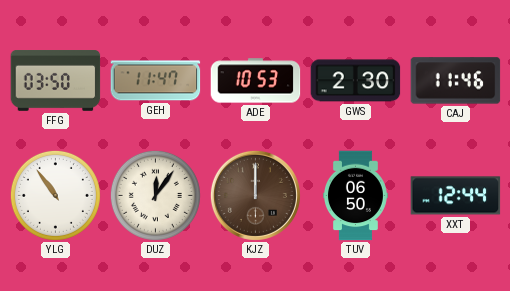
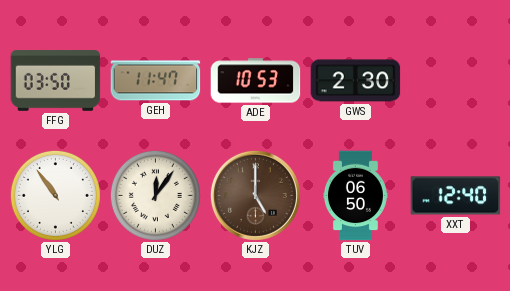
CAJ: 11:46 -> none
KJZ: 12:00 -> 5:00
XXT: 12:44 -> 12:40
